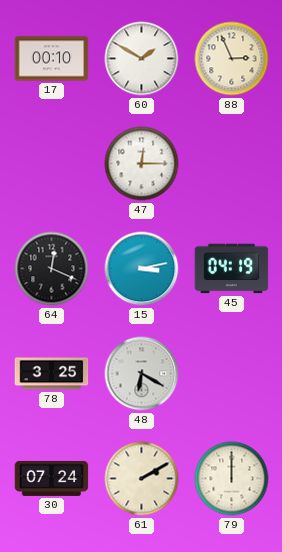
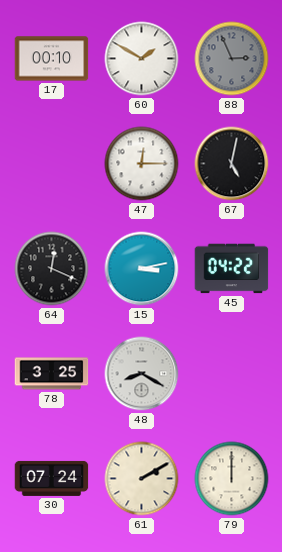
88 dial: cream -> grey
67: none -> 5:02
45: 04:19 -> 04:22
48: 6:20 -> 8:20
